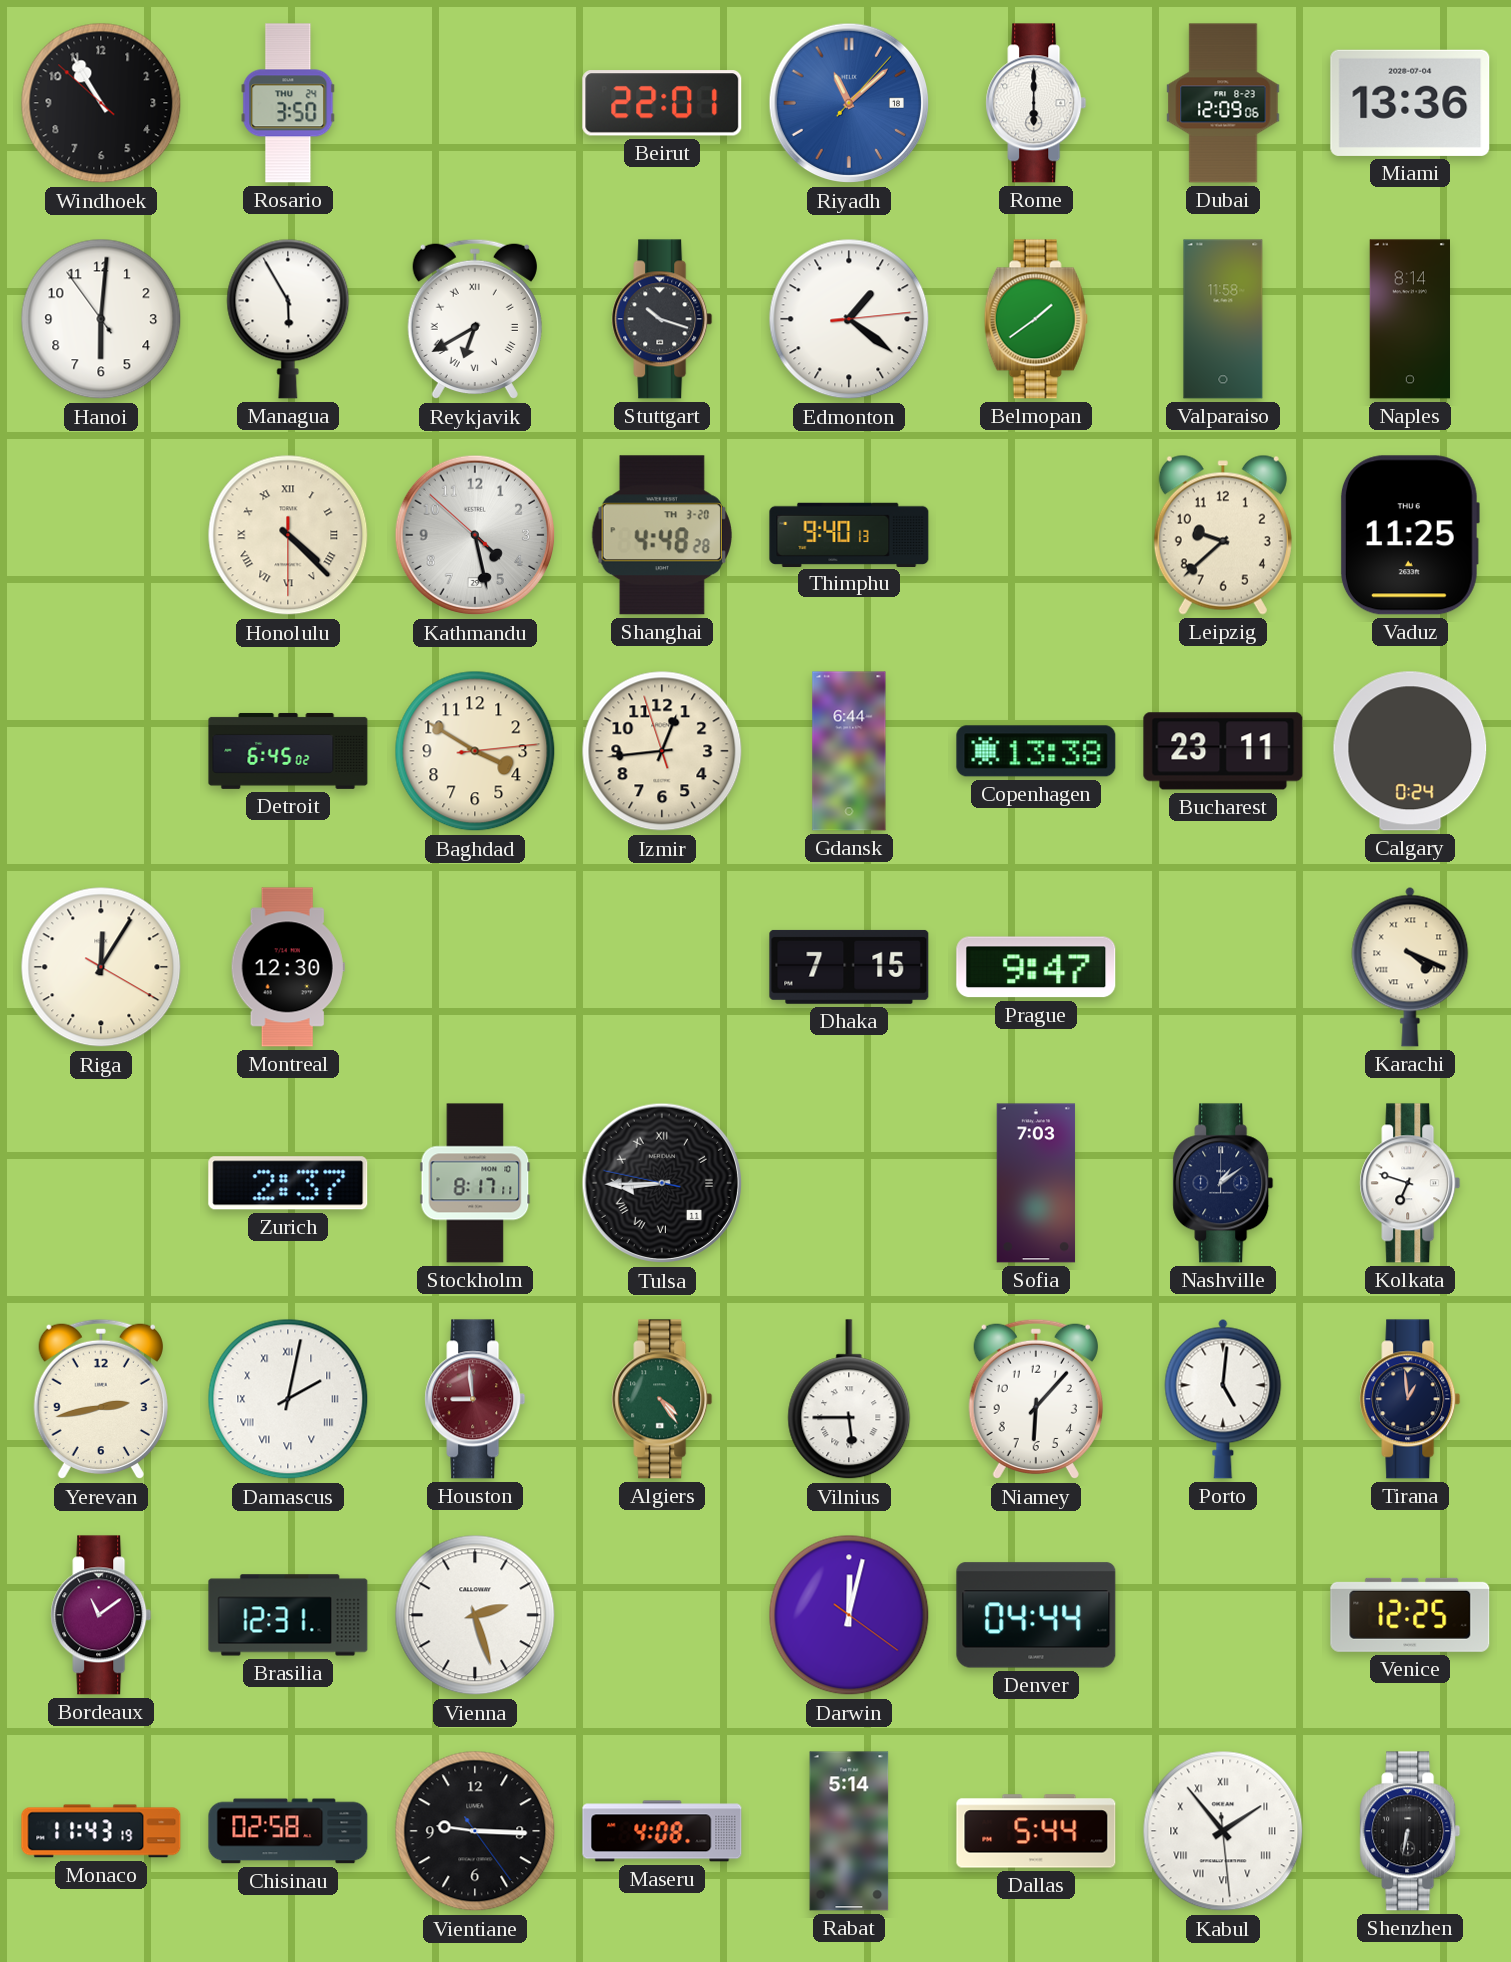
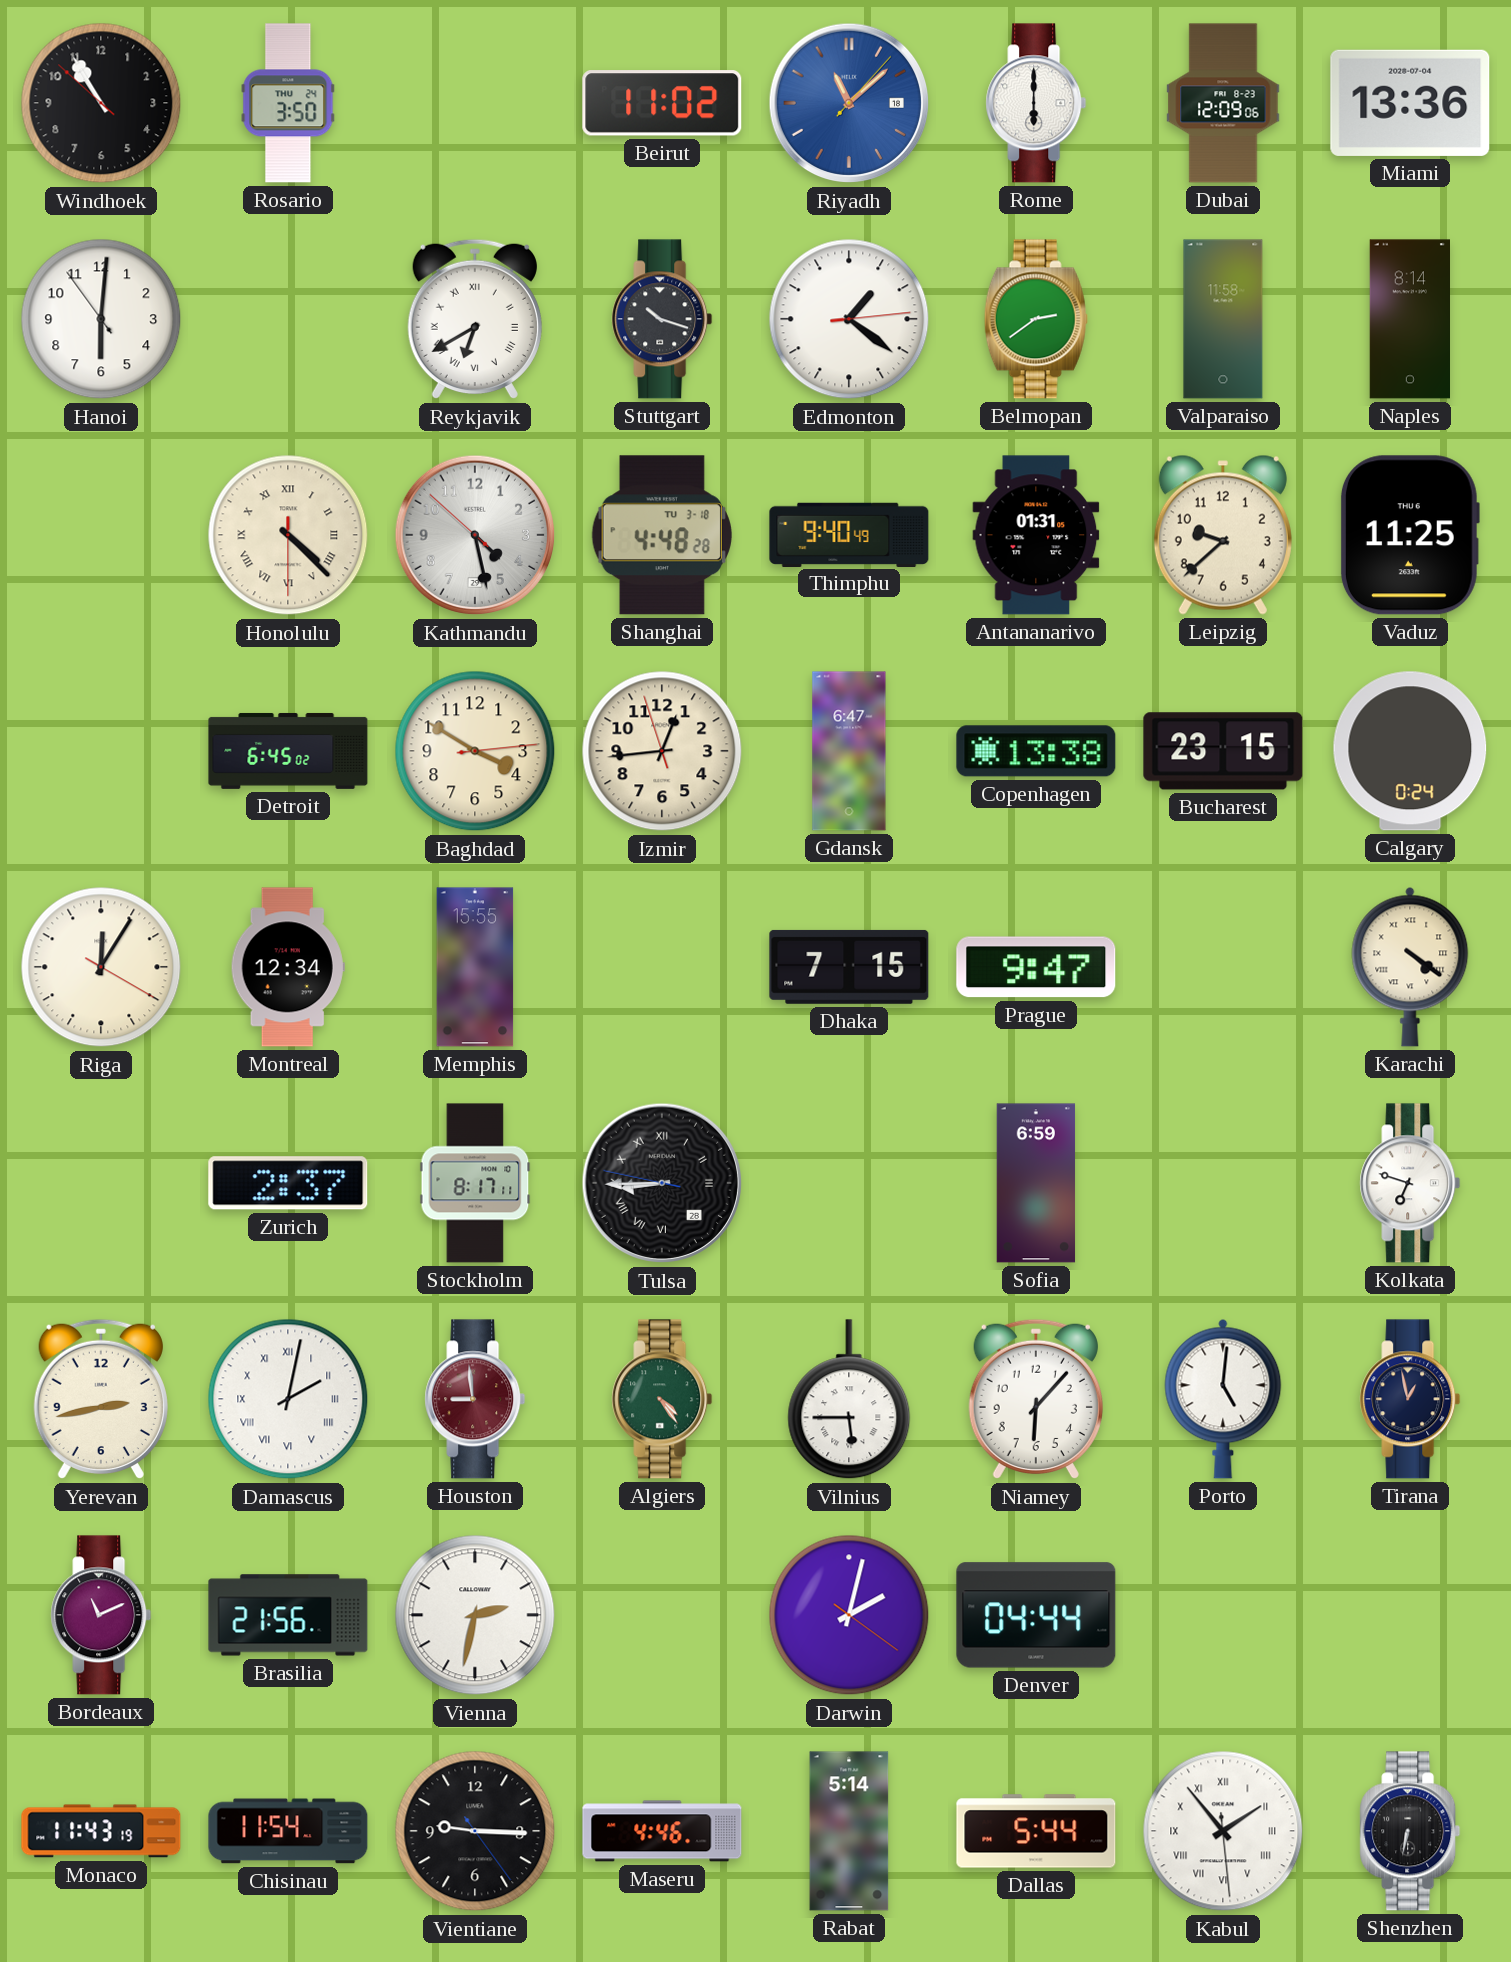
Beirut: 22:01 -> 11:02
Managua: 5:55 -> none
Belmopan: 1:39 -> 2:39
Shanghai date: TH 3-20 -> TU 3-18
Thimphu: 9:40:13 -> 9:40:49
Antananarivo: none -> 01:31
Gdansk: 6:44 -> 6:47
Bucharest: 23:11 -> 23:15
Montreal: 12:30 -> 12:34
Memphis: none -> 15:55
Karachi: 4:19 -> 4:21
Tulsa date: 11 -> 28
Sofia: 7:03 -> 6:59
Nashville: 1:09 -> none
Tirana: 12:59 -> 12:58
Bordeaux: 11:09 -> 11:11
Brasilia: 12:31 -> 21:56
Vienna: 2:27 -> 2:32
Darwin: 12:02 -> 2:02
Venice: 12:25 -> none
Chisinau: 02:58 -> 11:54
Maseru: 4:08 -> 4:46
